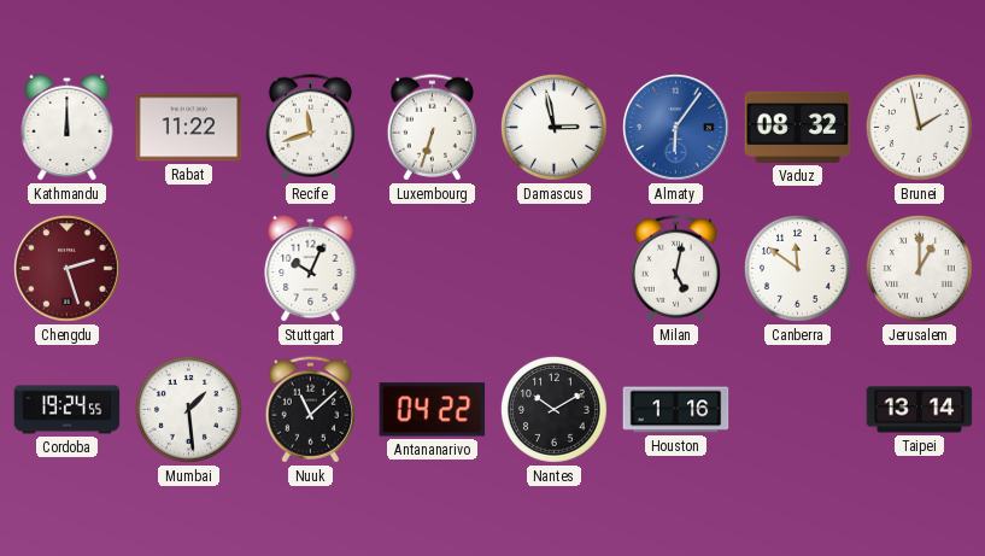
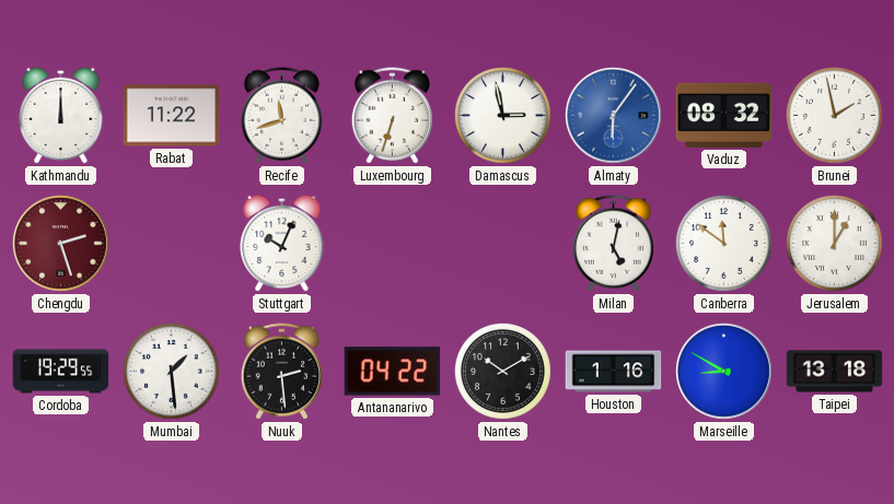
Cordoba: 19:24 -> 19:29
Nuuk: 11:08 -> 2:29
Marseille: none -> 8:50
Taipei: 13:14 -> 13:18
